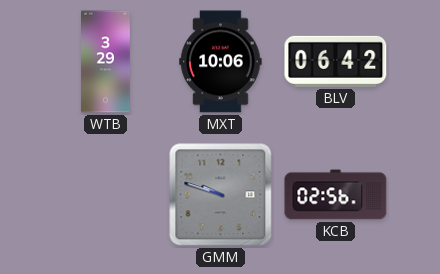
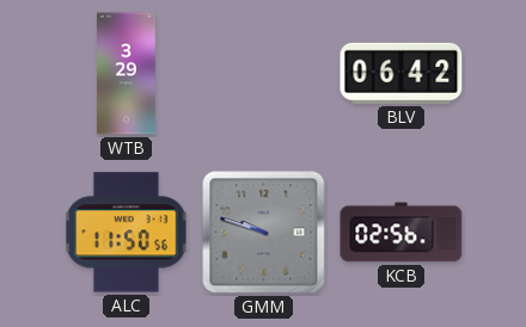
MXT: 10:06 -> none
ALC: none -> 11:50
